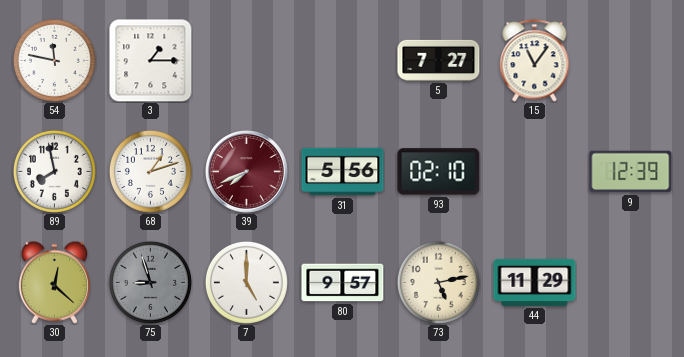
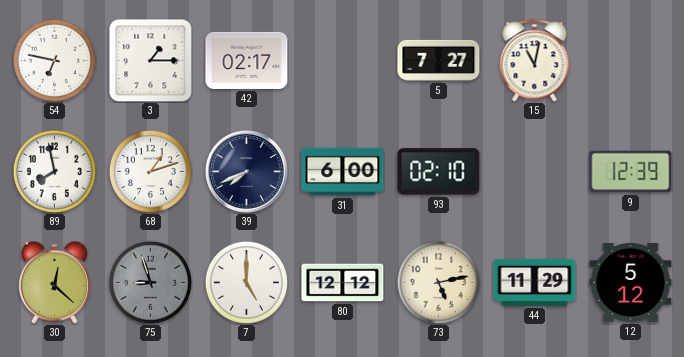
54: 11:47 -> 6:47
42: none -> 02:17
15: 11:06 -> 11:02
39 dial: burgundy -> navy
31: 5:56 -> 6:00
80: 9:57 -> 12:12
12: none -> 5:12
